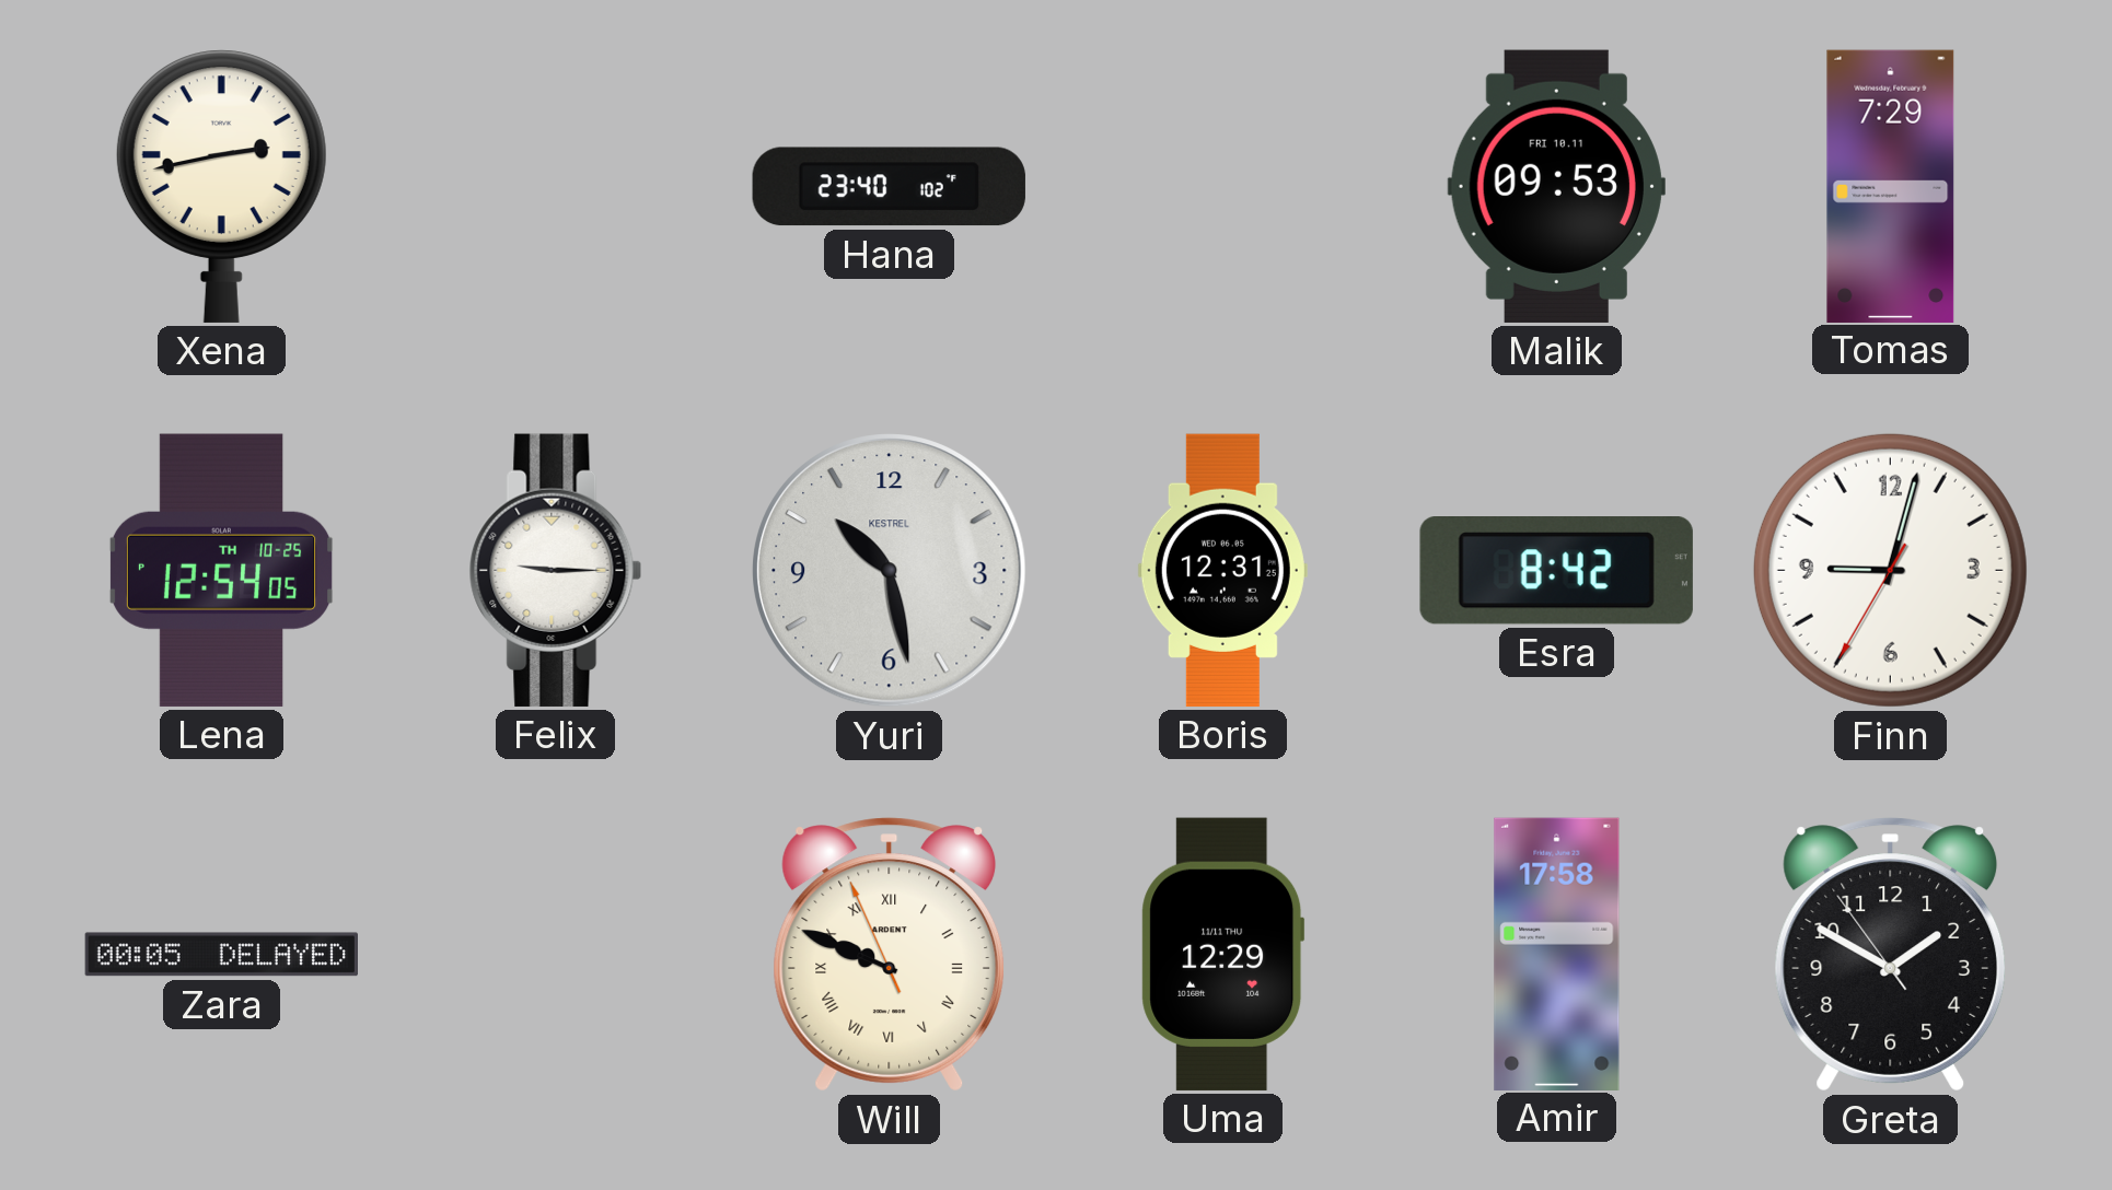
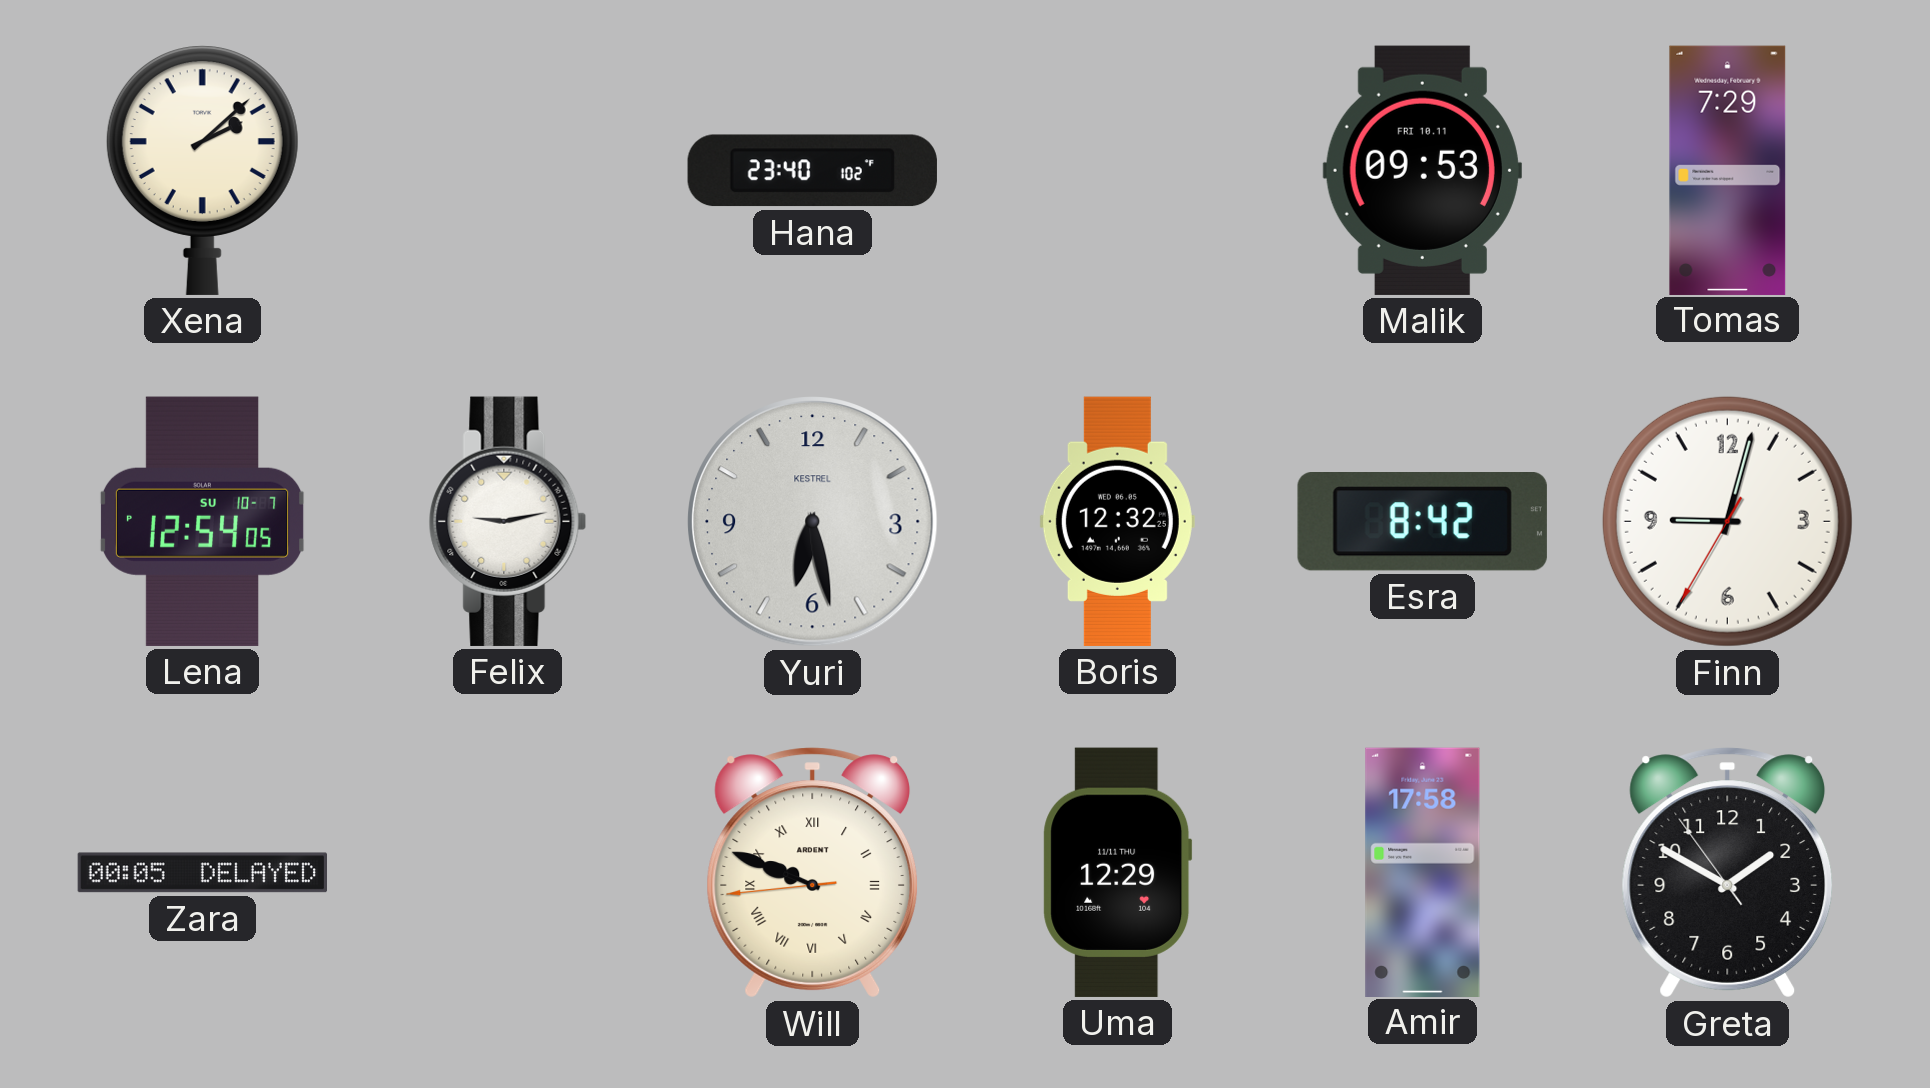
Xena: 2:43 -> 2:08
Lena date: TH 10-25 -> SU 10-7
Felix: 9:15 -> 9:13
Yuri: 10:28 -> 6:28
Boris: 12:31 -> 12:32
Will: 9:48:56 -> 9:48:44
